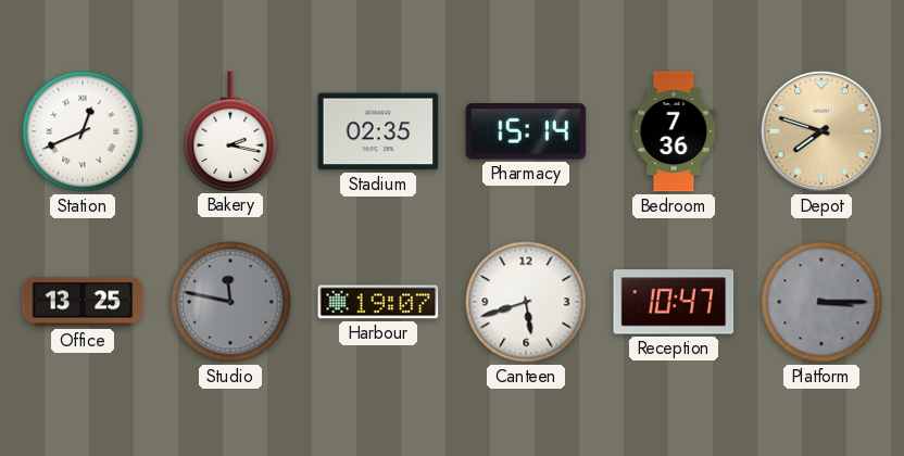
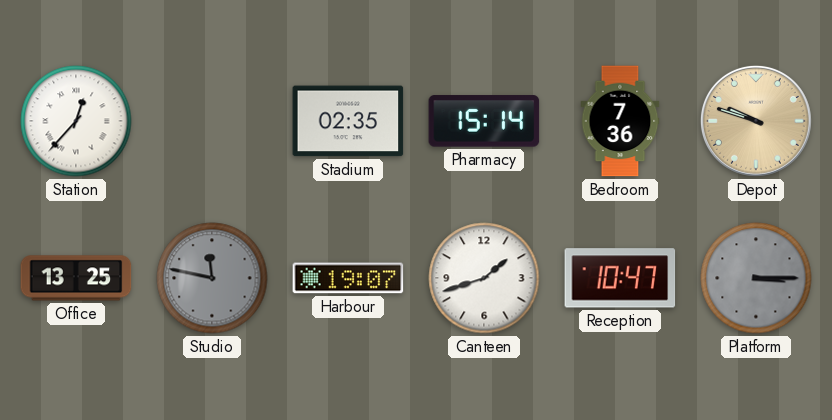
Station: 12:41 -> 12:37
Bakery: 2:17 -> none
Depot: 7:48 -> 9:48
Canteen: 5:42 -> 1:42
